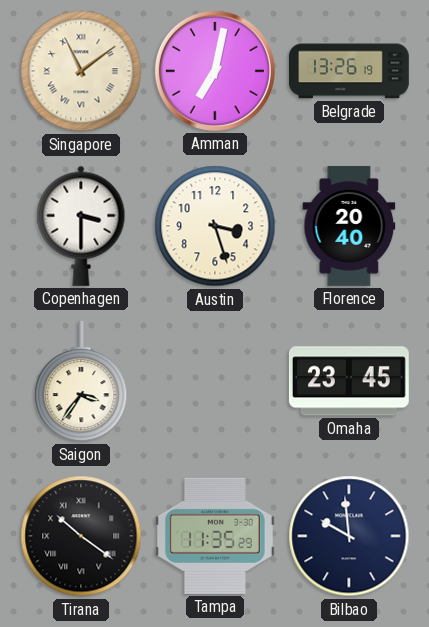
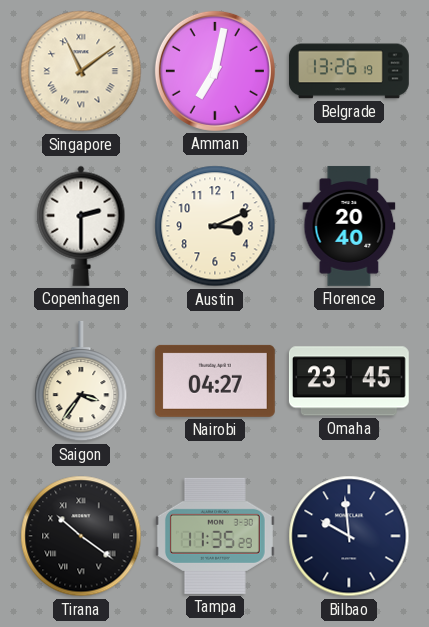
Copenhagen: 3:30 -> 2:30
Austin: 3:27 -> 3:11
Nairobi: none -> 04:27
